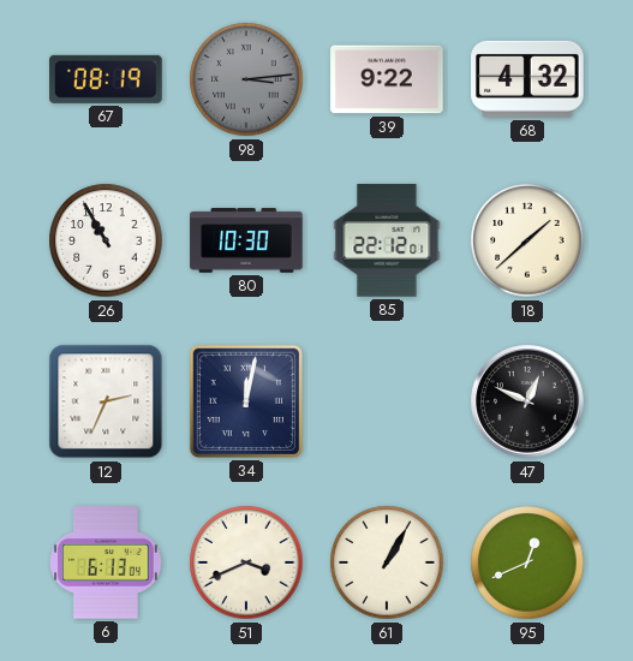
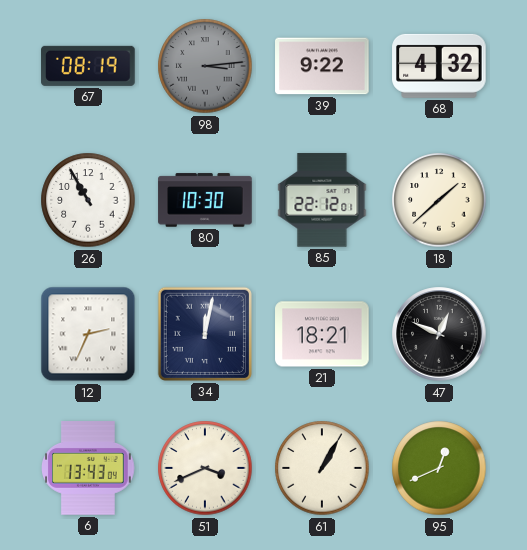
21: none -> 18:21
6: 6:13 -> 13:43
